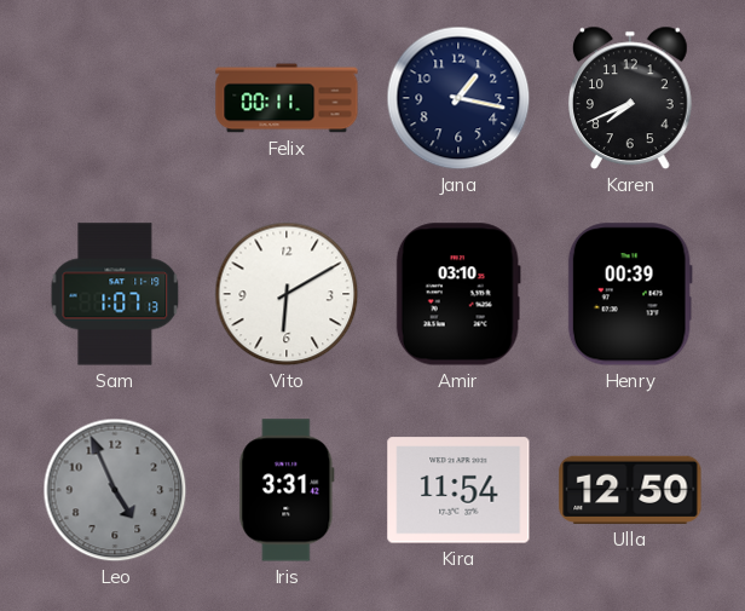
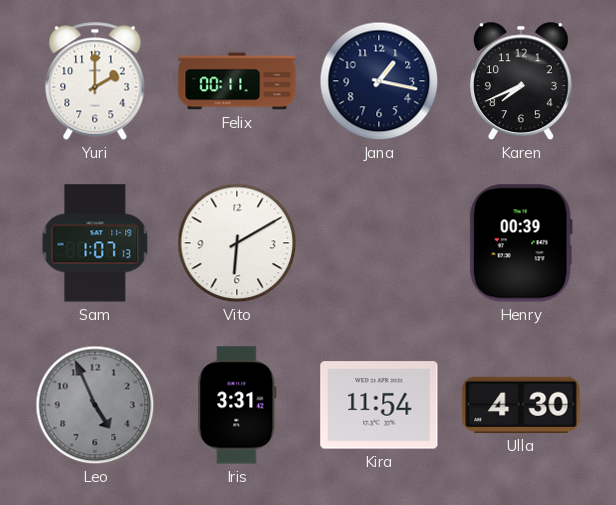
Yuri: none -> 2:00
Amir: 03:10 -> none
Ulla: 12:50 -> 4:30
